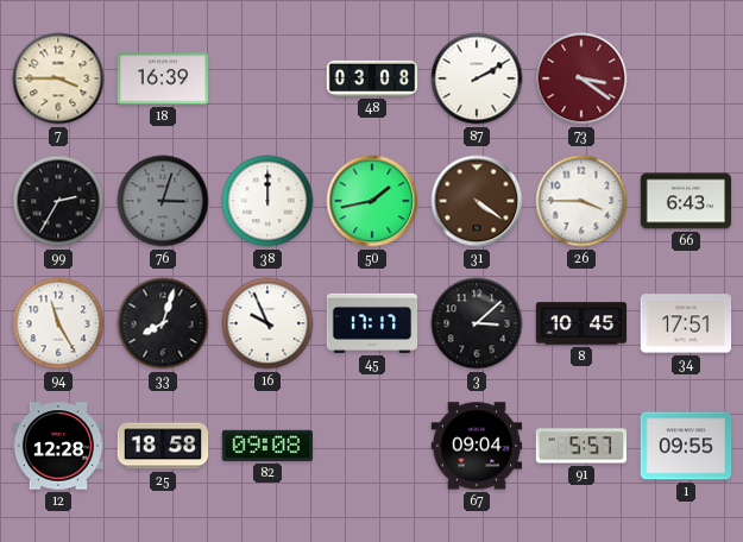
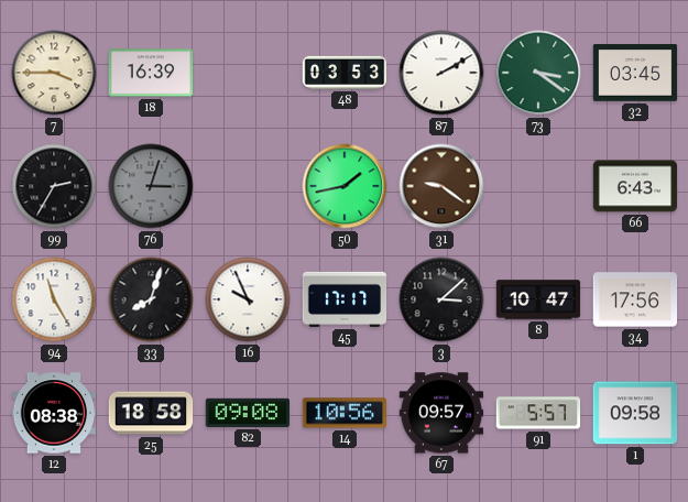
48: 03:08 -> 03:53
73 dial: burgundy -> green
32: none -> 03:45
38: 12:00 -> none
31: 4:21 -> 9:21
26: 3:45 -> none
8: 10:45 -> 10:47
34: 17:51 -> 17:56
12: 12:28 -> 08:38
14: none -> 10:56
67: 09:04 -> 09:57
1: 09:55 -> 09:58
